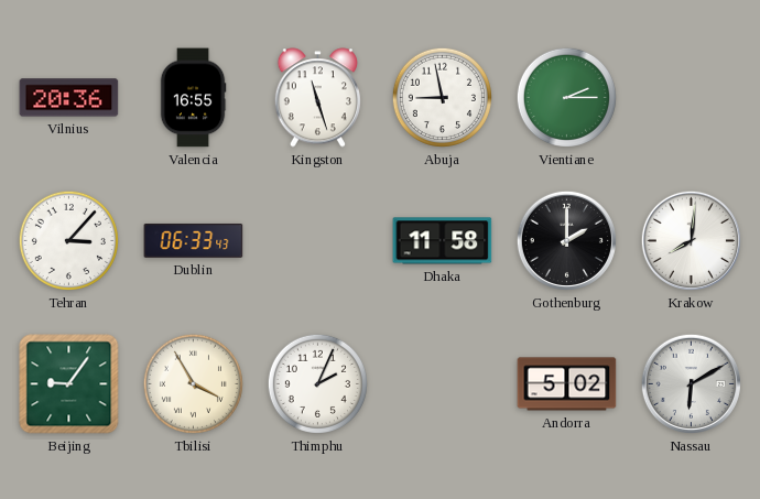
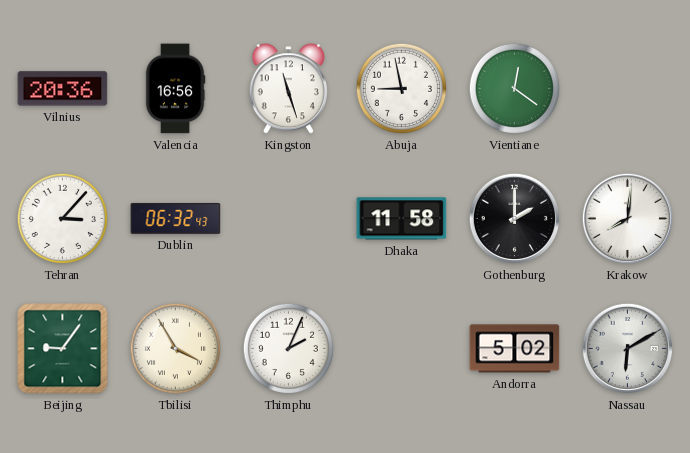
Valencia: 16:55 -> 16:56
Vientiane: 2:15 -> 12:21
Dublin: 06:33 -> 06:32
